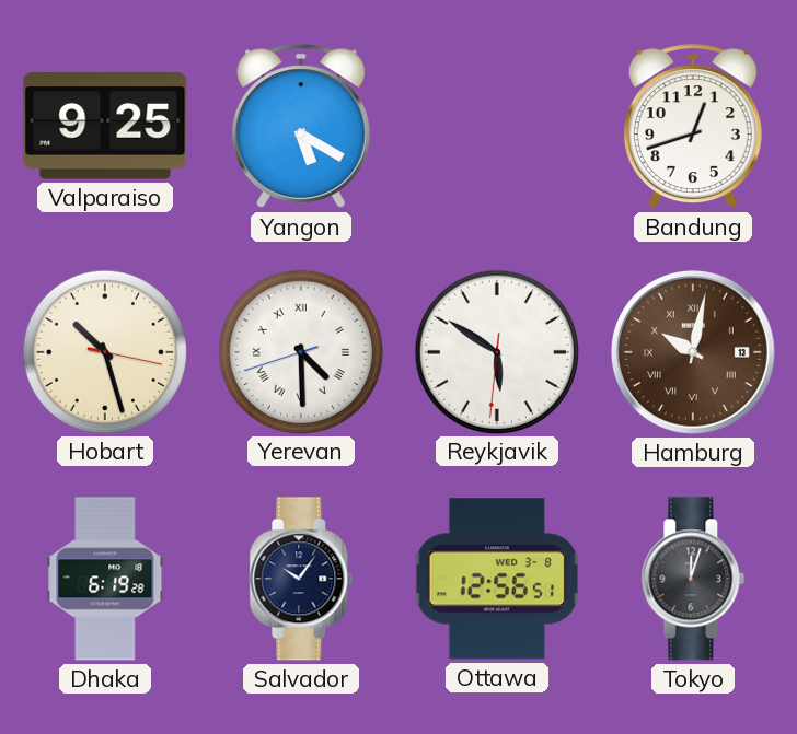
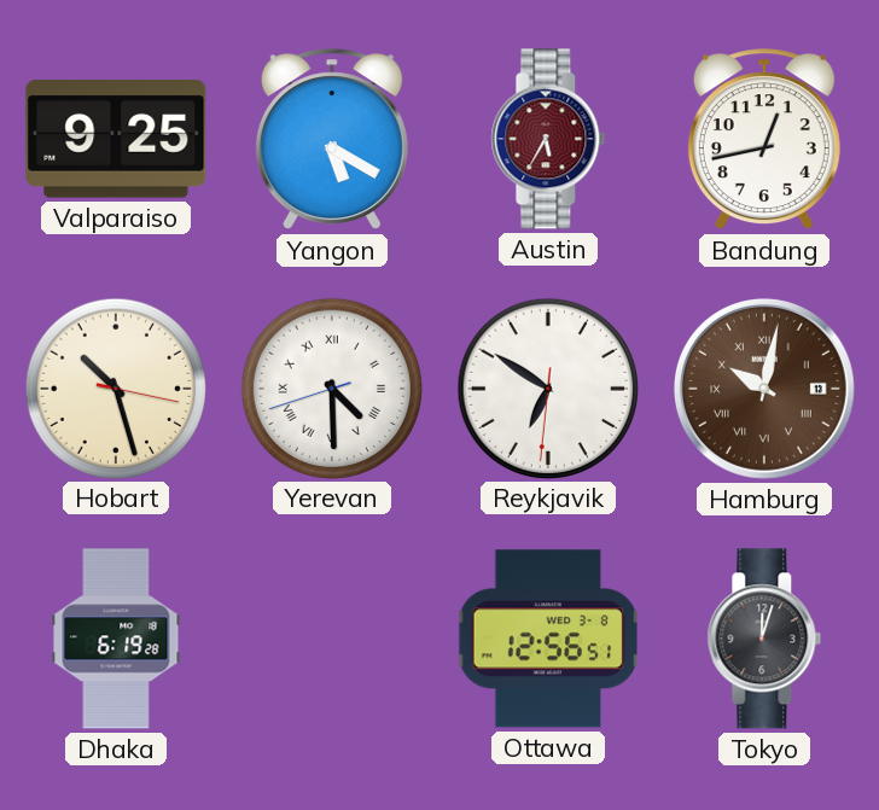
Austin: none -> 5:35
Bandung: 12:42 -> 12:43
Reykjavik: 5:50 -> 6:50
Salvador: 10:06 -> none
